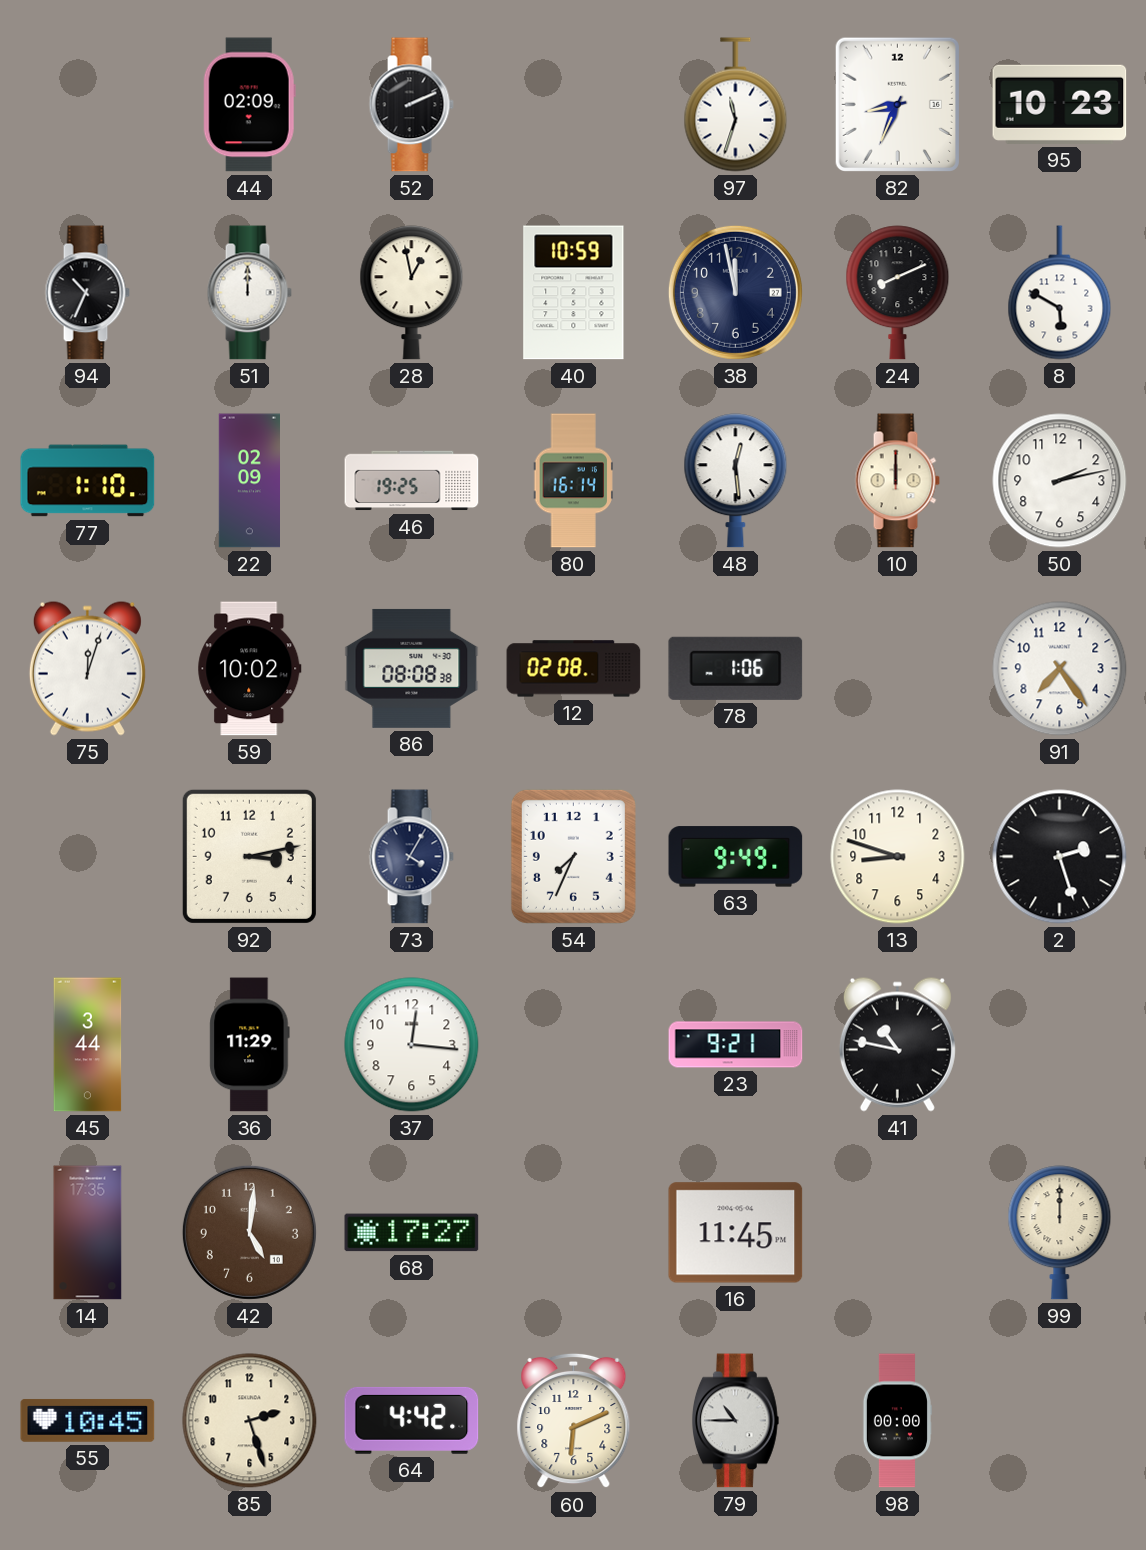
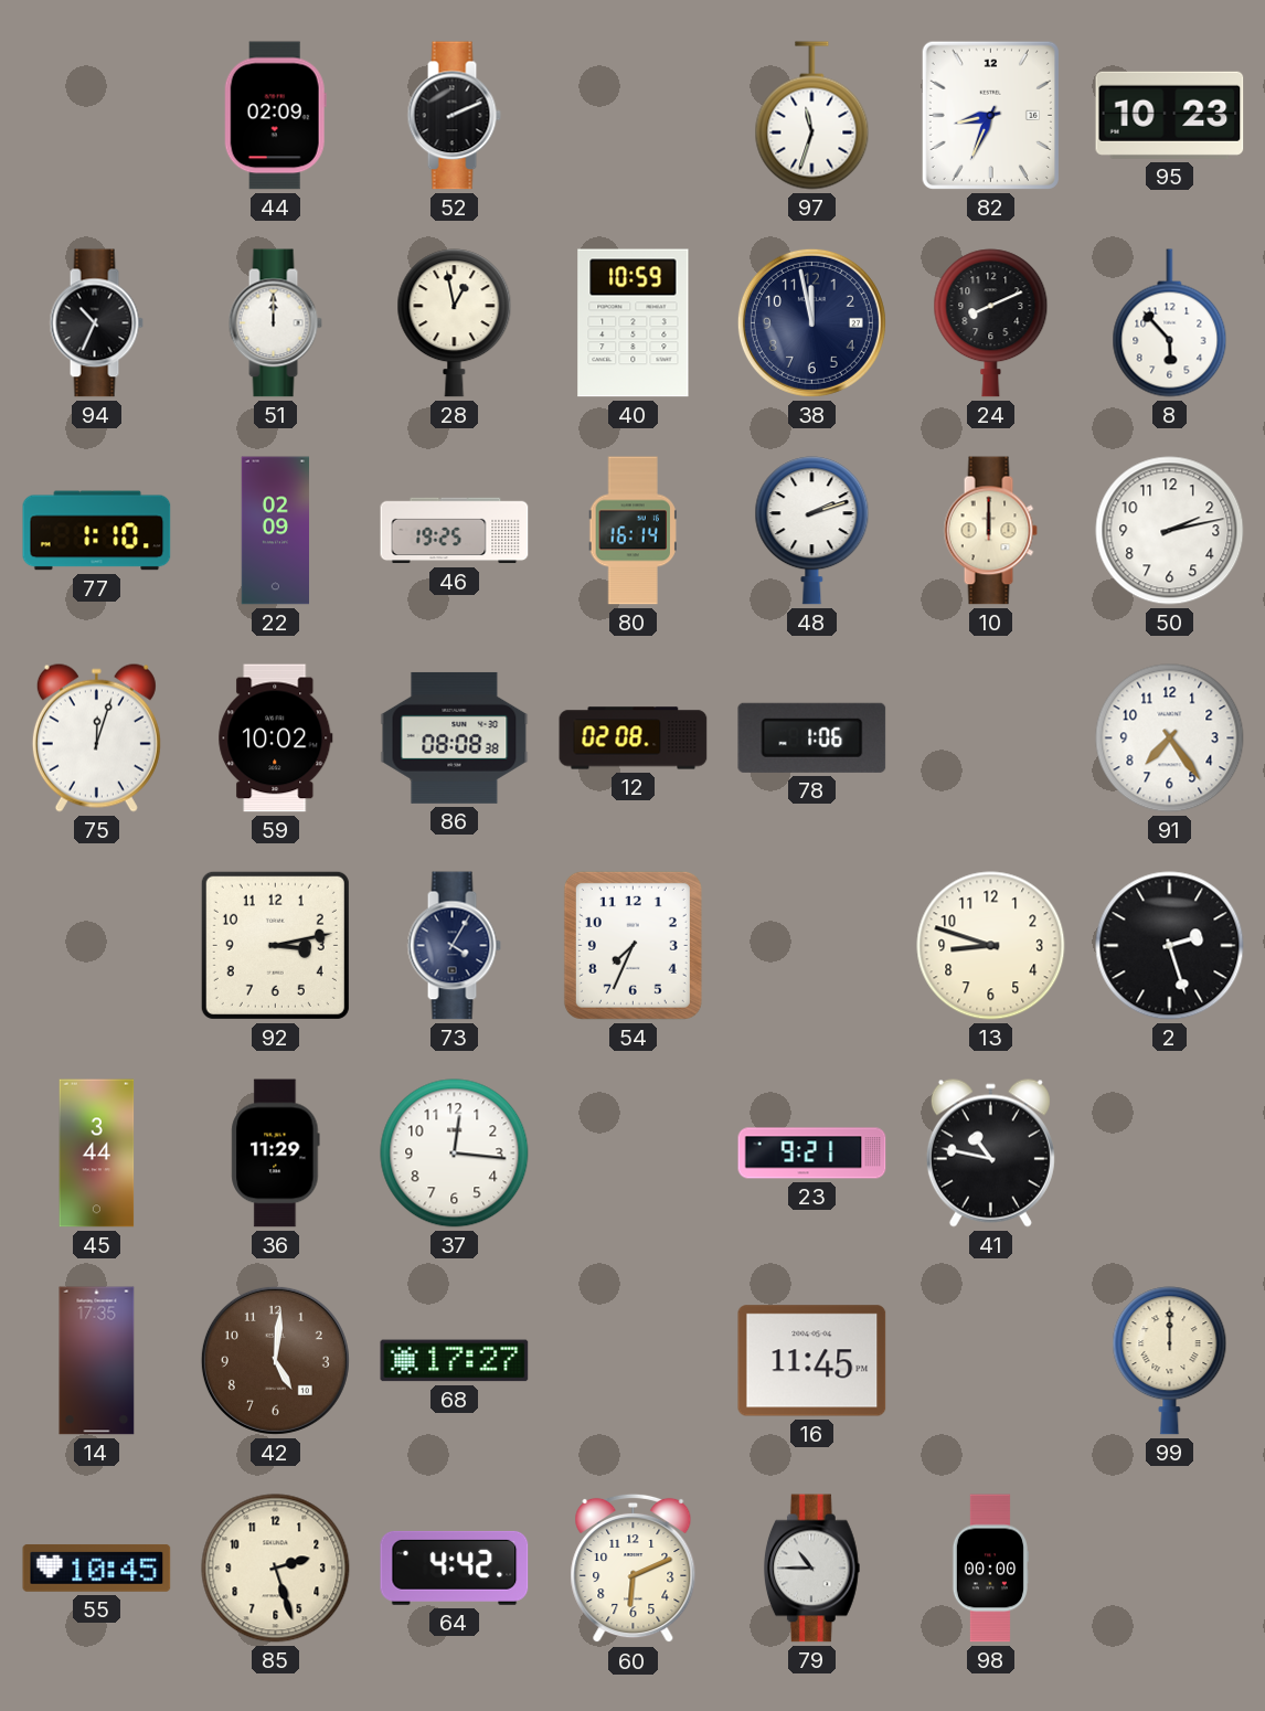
8: 5:50 -> 5:53
48: 12:29 -> 2:12
63: 9:49 -> none
